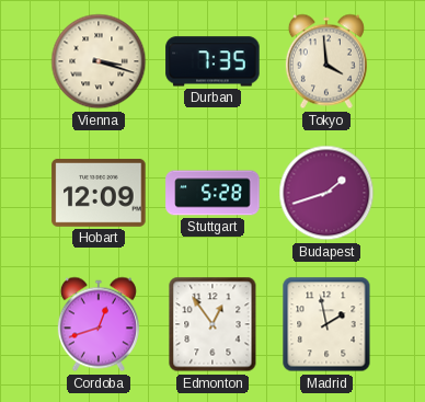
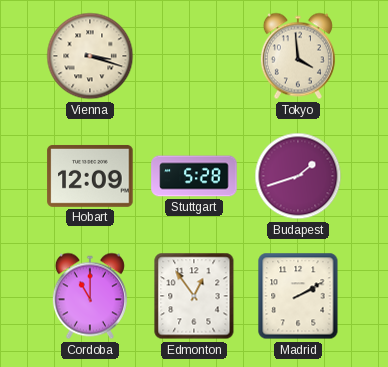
Durban: 7:35 -> none
Cordoba: 12:42 -> 11:00
Madrid: 1:58 -> 2:10
